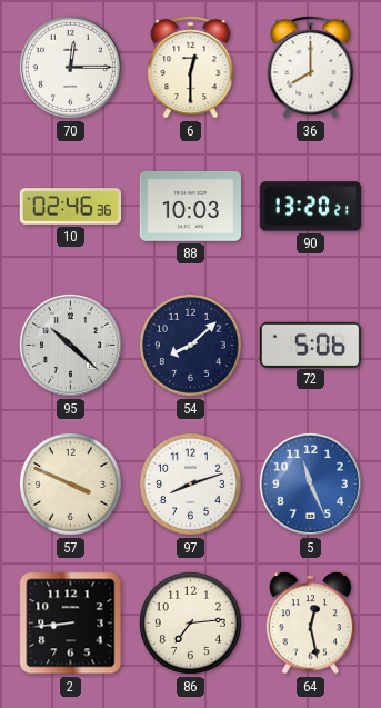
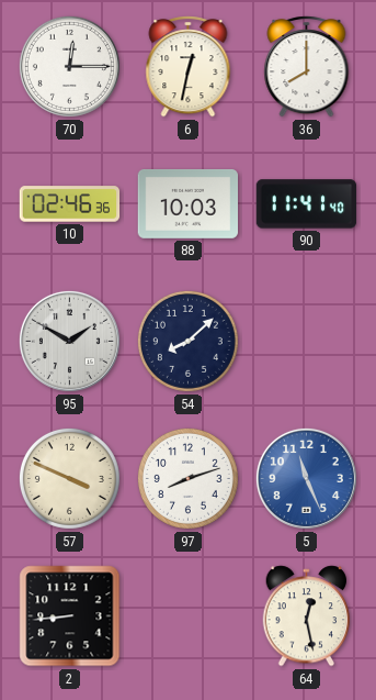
6: 12:30 -> 12:32
90: 13:20 -> 11:41
95: 10:22 -> 1:50
72: 5:06 -> none
86: 7:14 -> none
